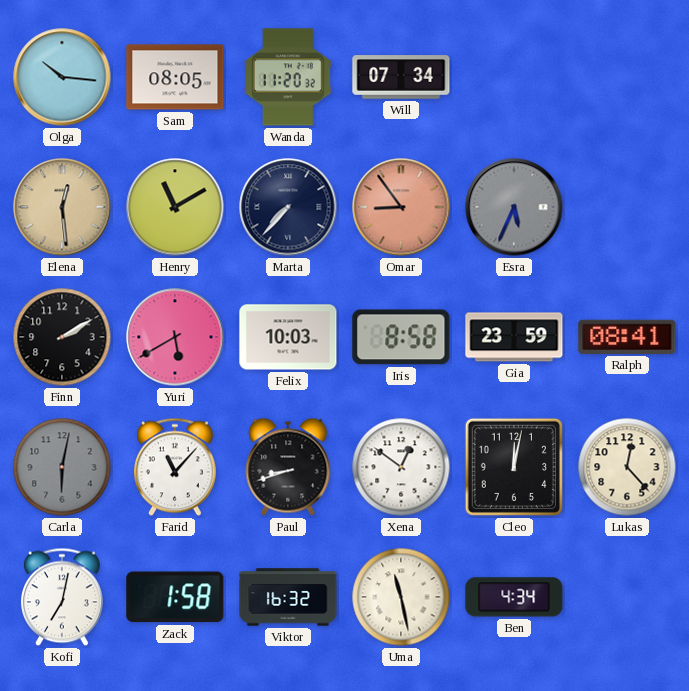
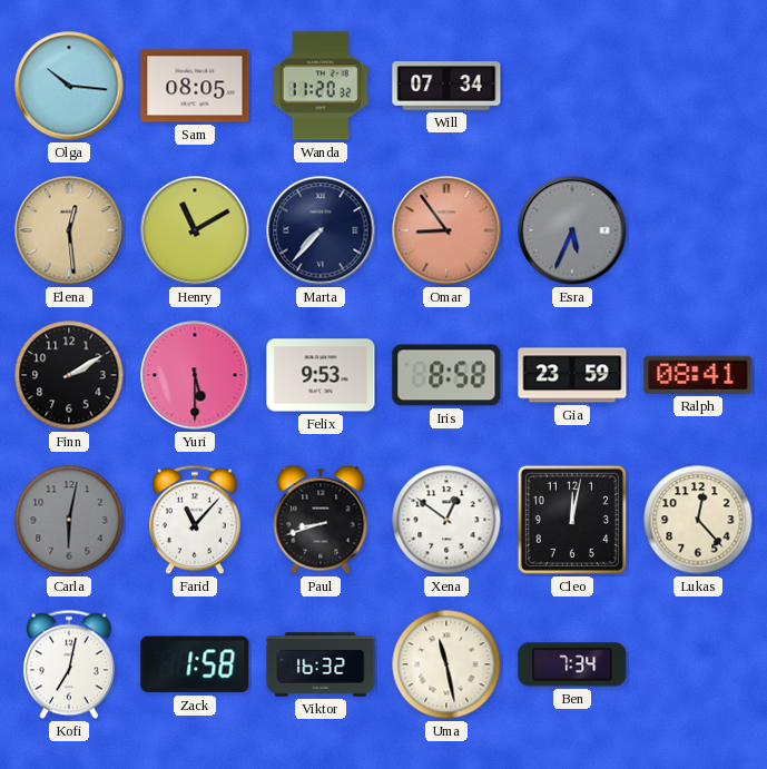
Yuri: 5:40 -> 5:30
Felix: 10:03 -> 9:53
Ben: 4:34 -> 7:34
